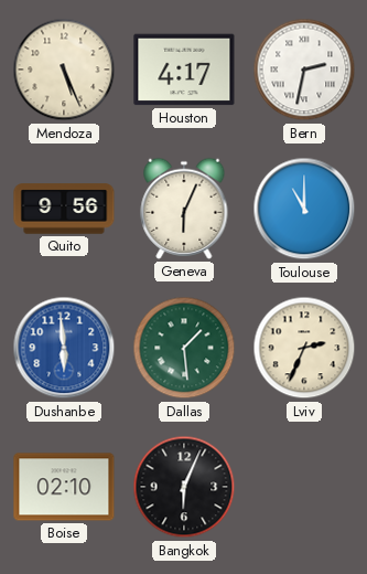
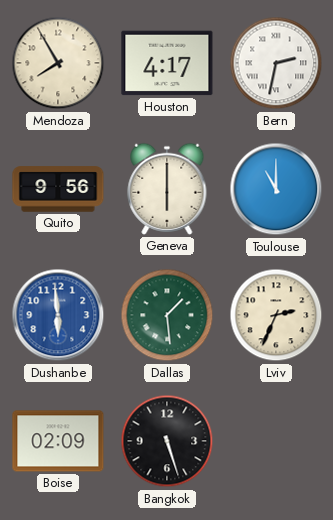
Mendoza: 5:26 -> 7:55
Geneva: 6:04 -> 6:00
Boise: 02:10 -> 02:09
Bangkok: 6:04 -> 5:27
